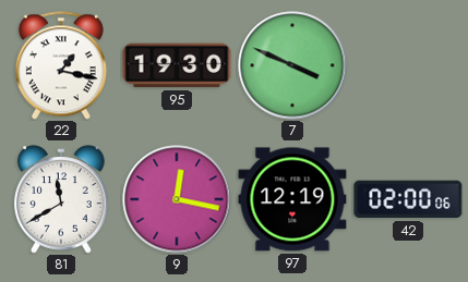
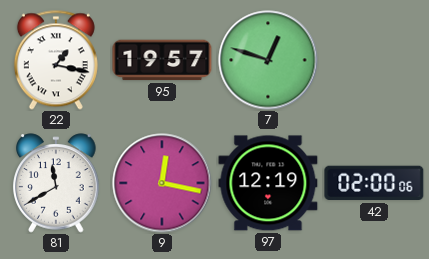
95: 19:30 -> 19:57
7: 3:49 -> 12:48
